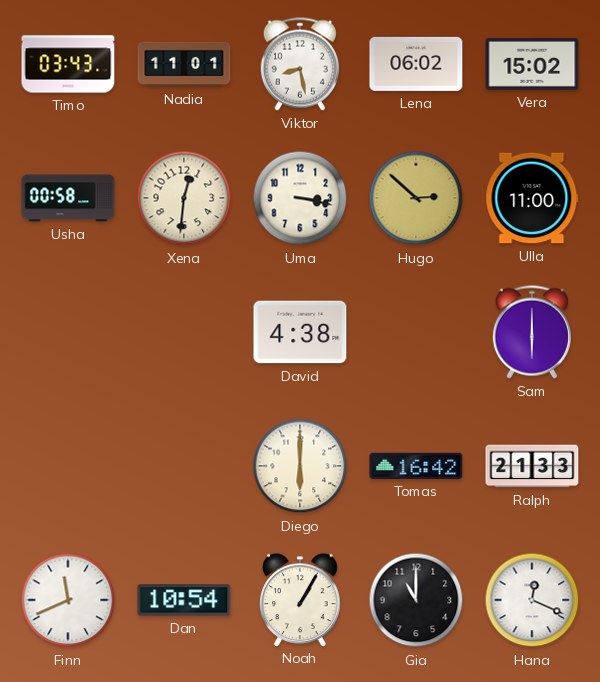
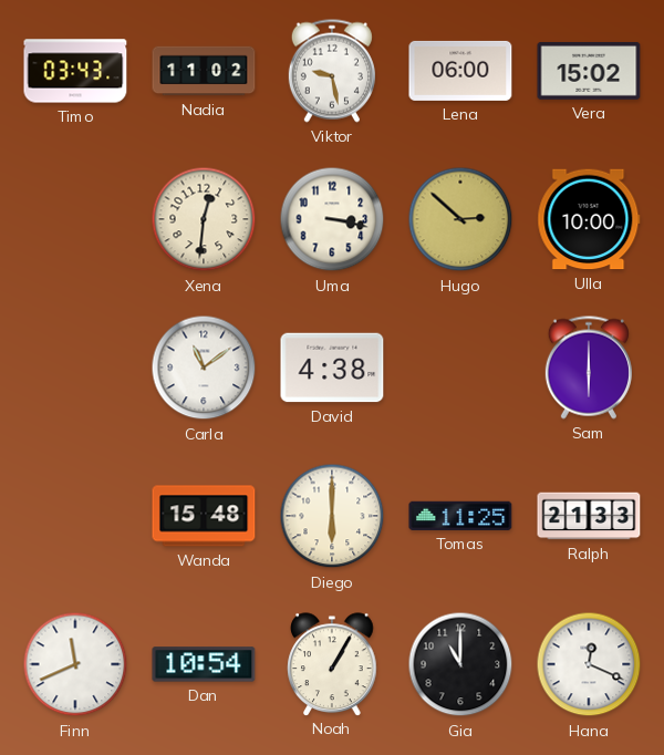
Nadia: 11:01 -> 11:02
Viktor: 8:28 -> 9:28
Lena: 06:02 -> 06:00
Usha: 00:58 -> none
Ulla: 11:00 -> 10:00
Carla: none -> 11:09
Wanda: none -> 15:48
Tomas: 16:42 -> 11:25
